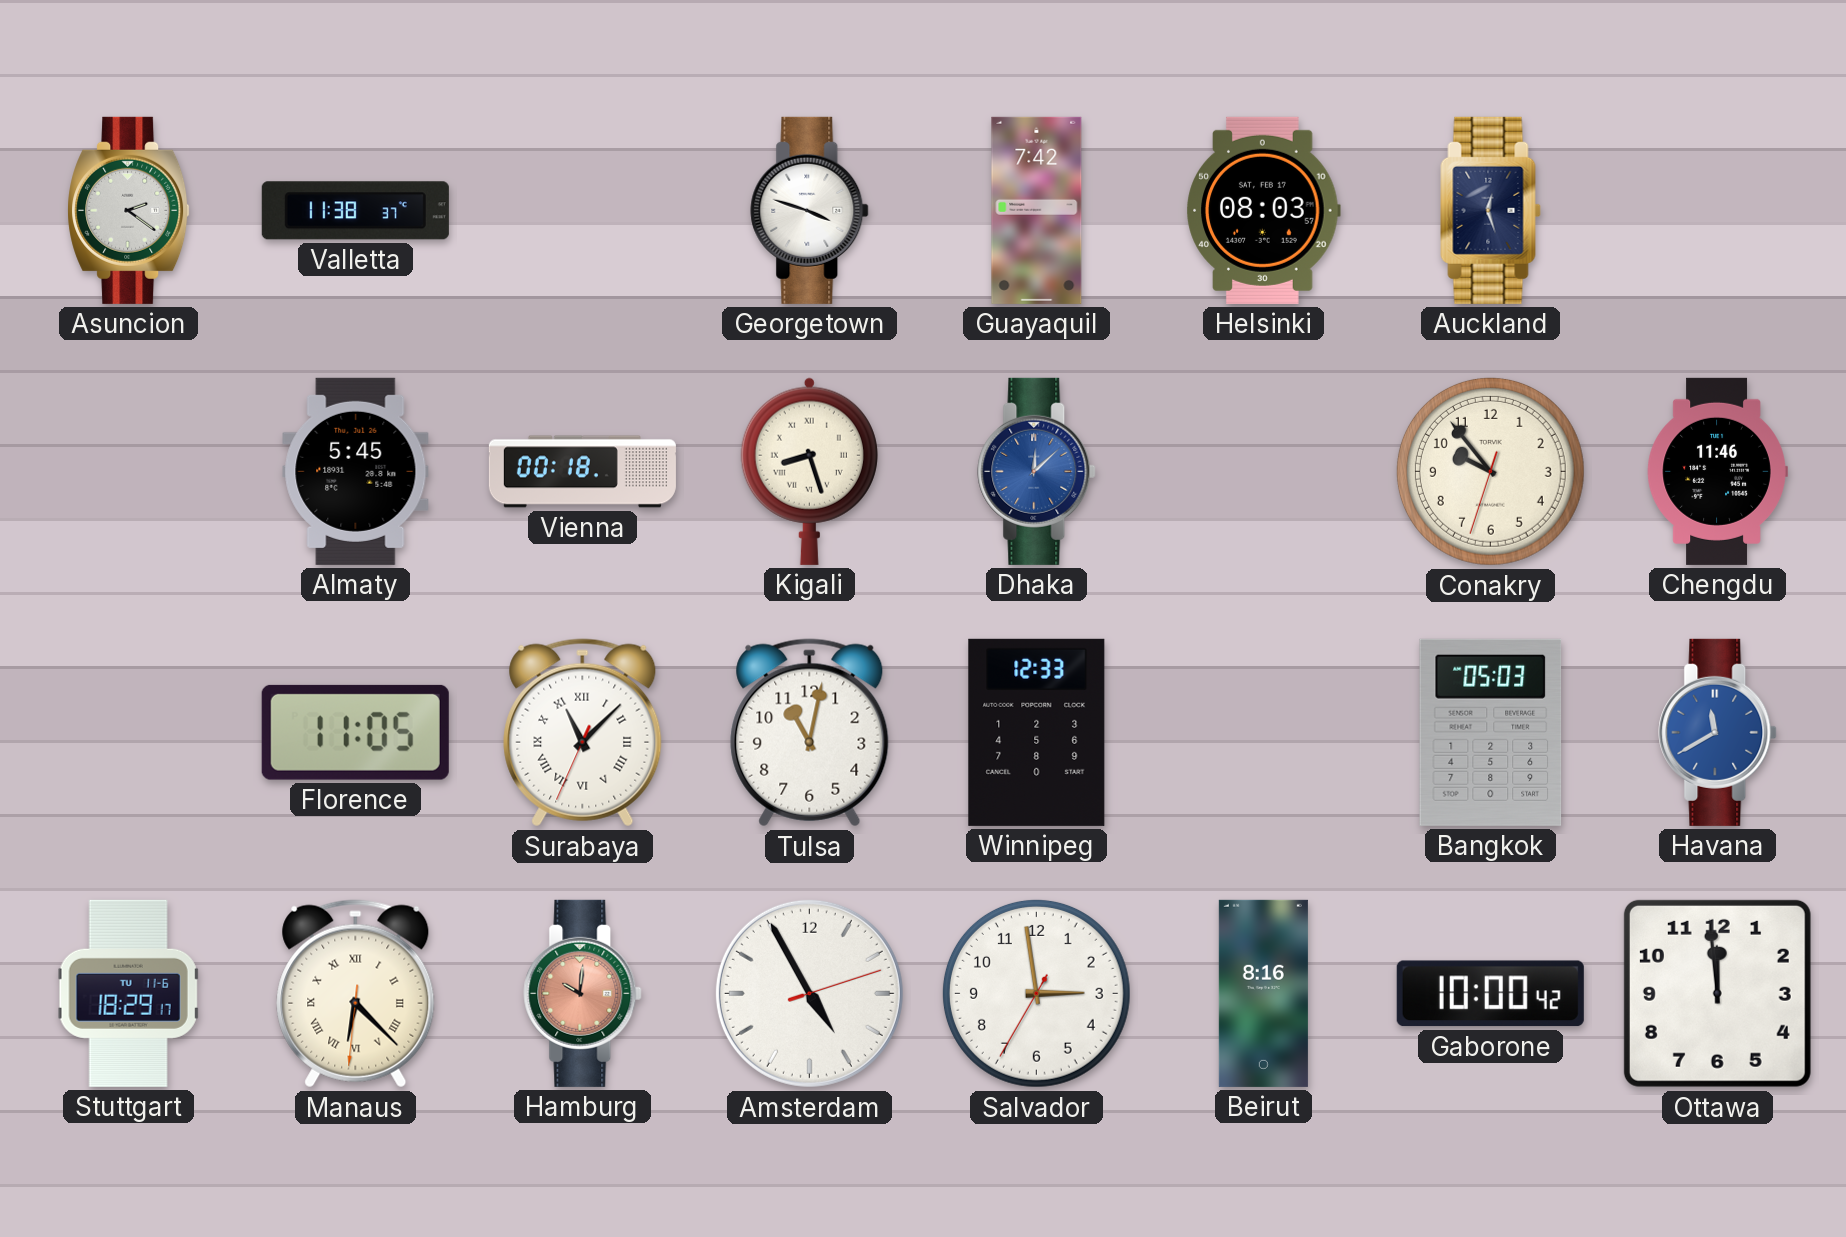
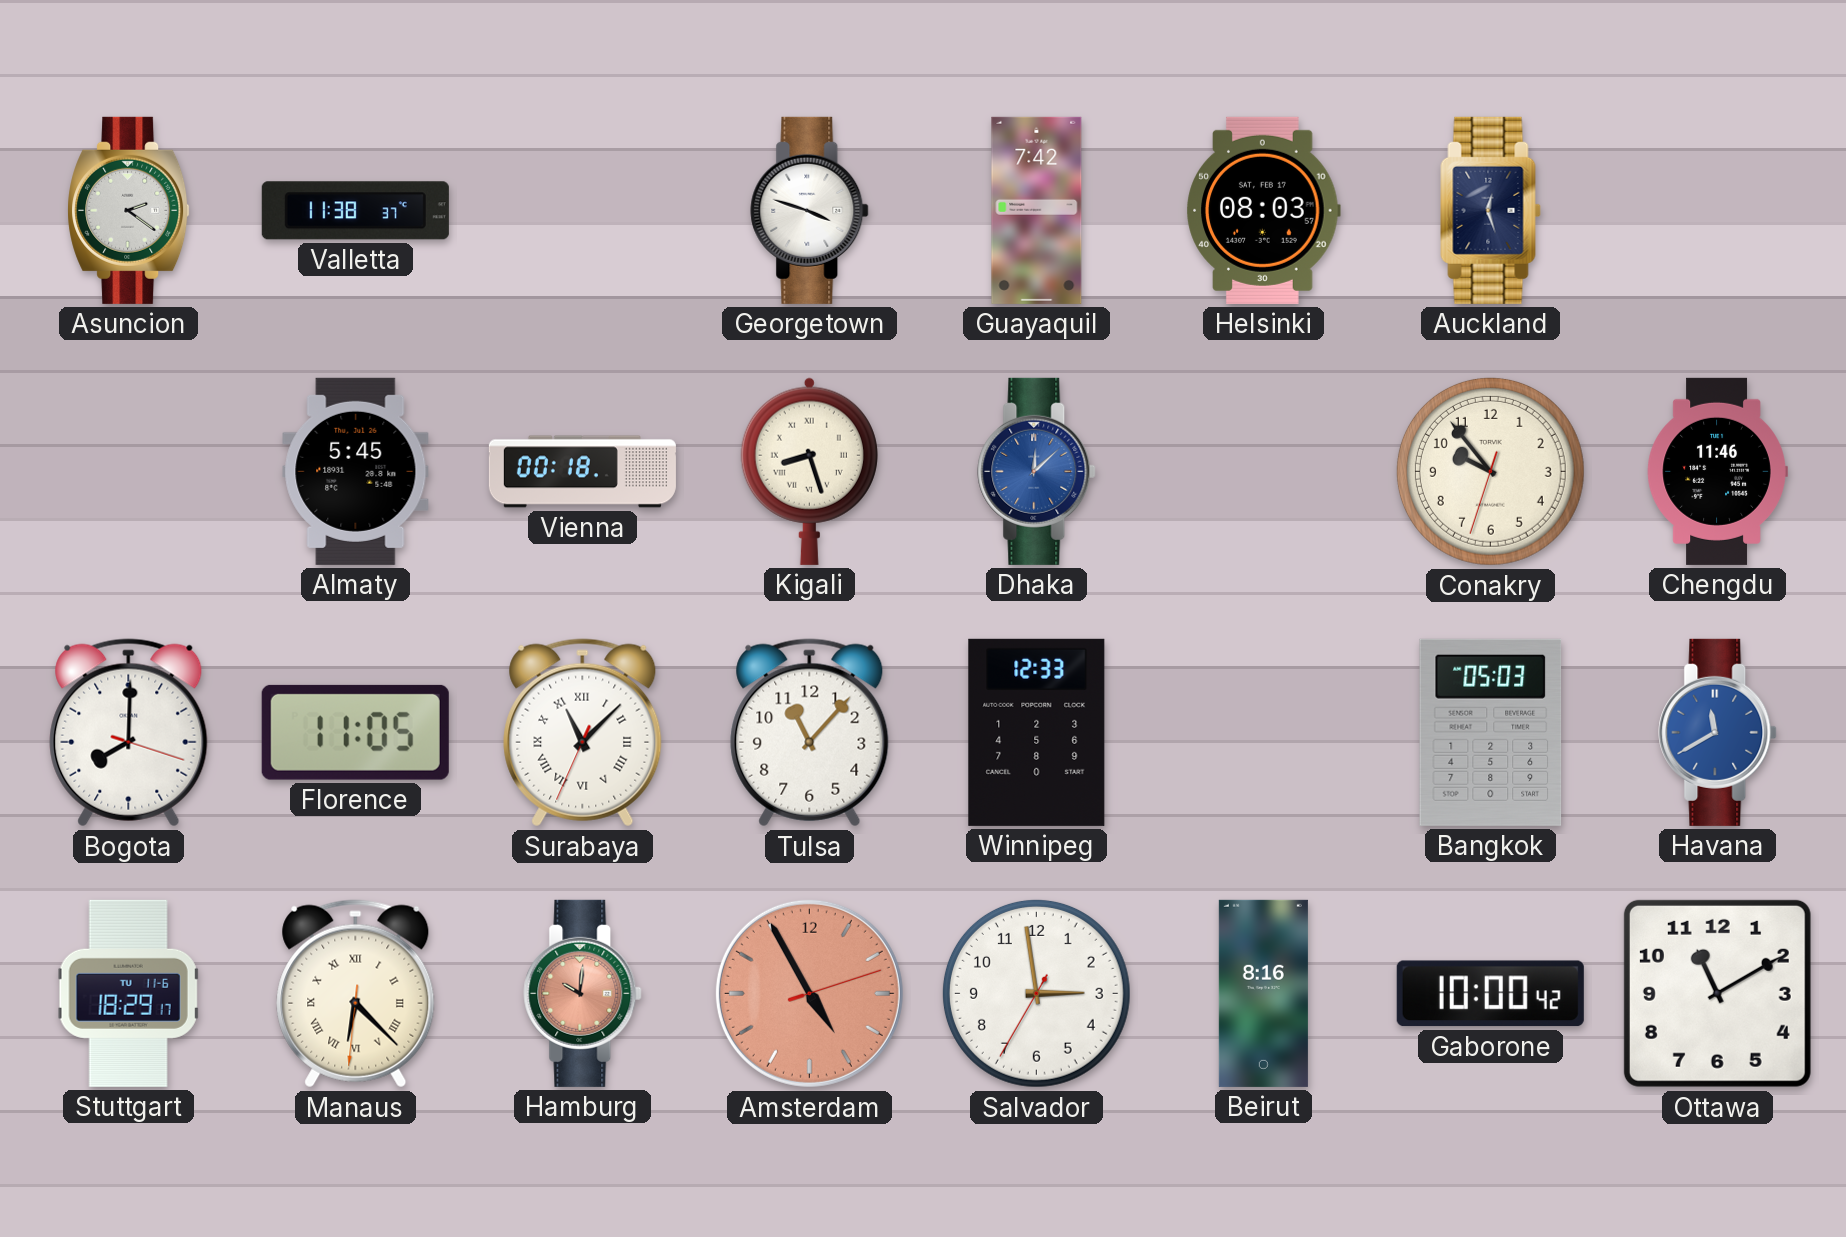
Bogota: none -> 8:00
Tulsa: 11:02 -> 11:07
Amsterdam dial: white -> salmon
Ottawa: 11:59 -> 11:10
